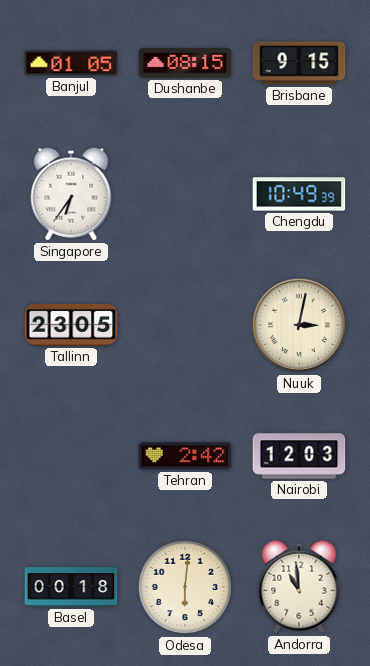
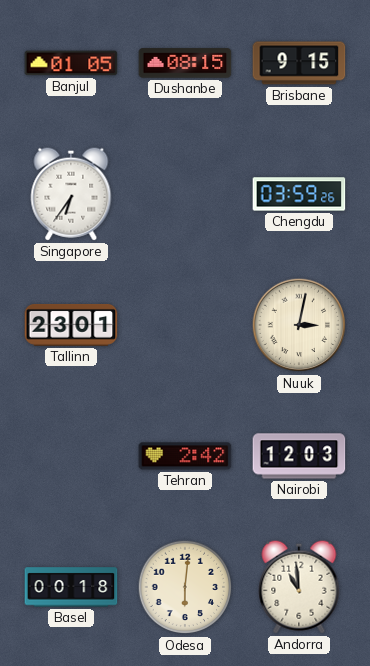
Chengdu: 10:49 -> 03:59
Tallinn: 23:05 -> 23:01
